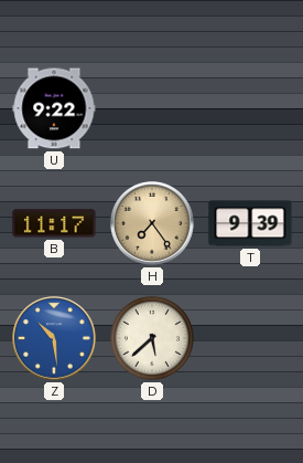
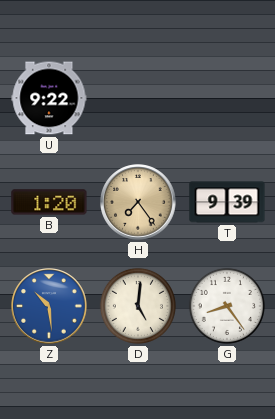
B: 11:17 -> 1:20
D: 5:38 -> 5:01
G: none -> 8:24
